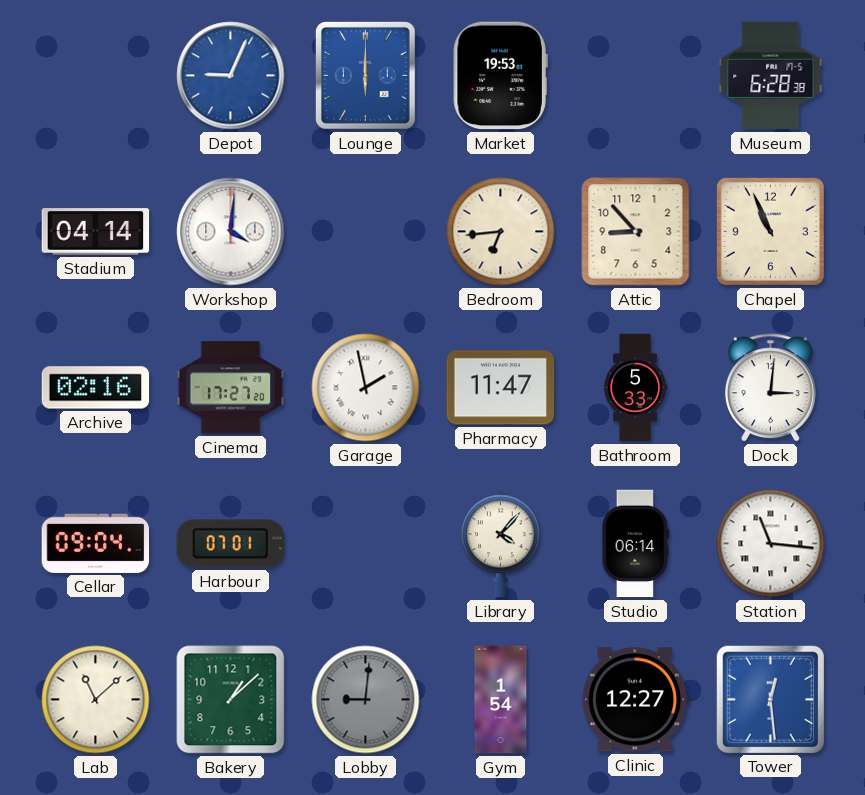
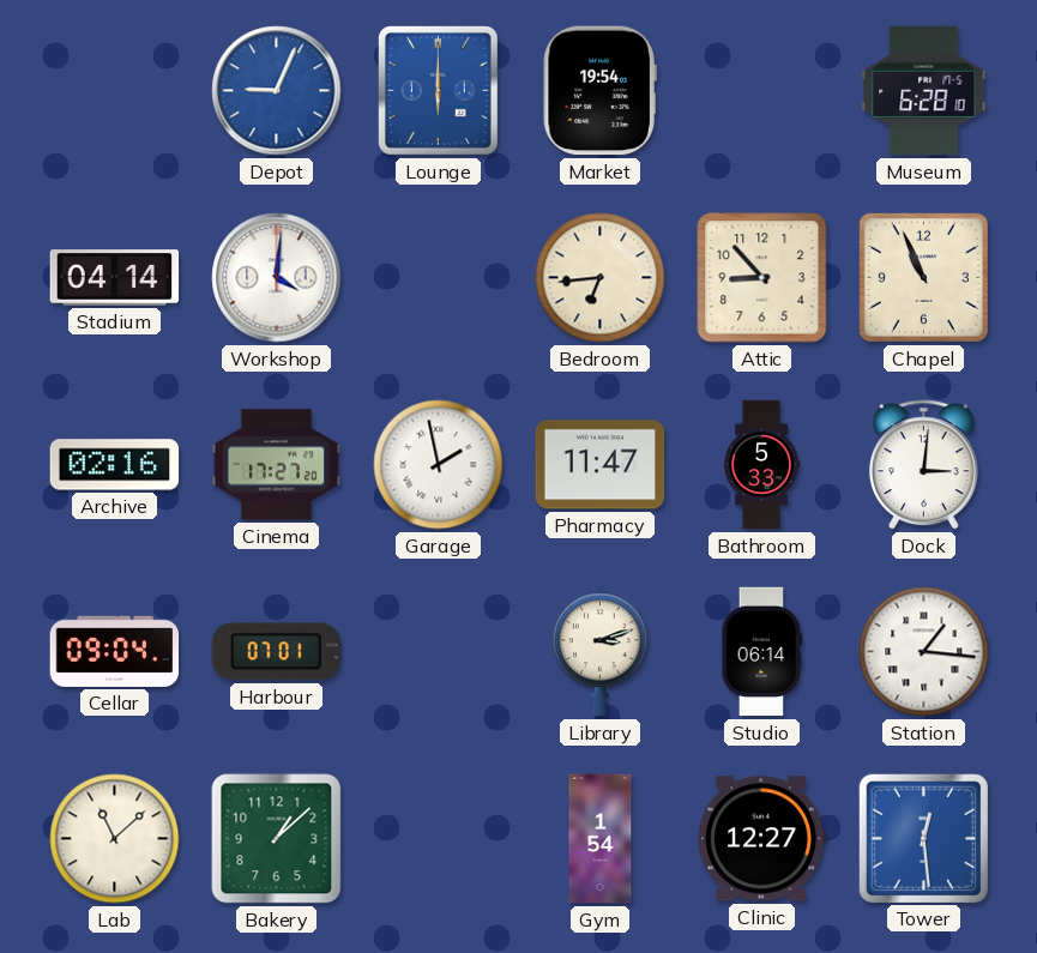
Market: 19:53 -> 19:54
Museum: 6:28:38 -> 6:28:10
Library: 4:07 -> 3:12
Station: 11:16 -> 1:16
Lobby: 9:01 -> none
